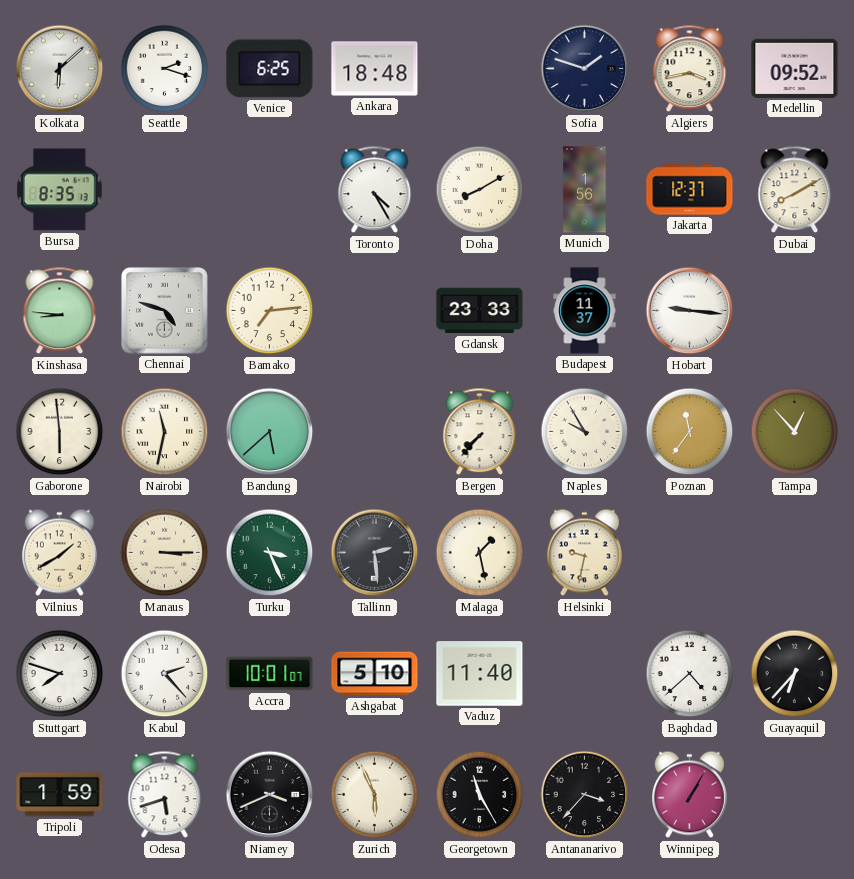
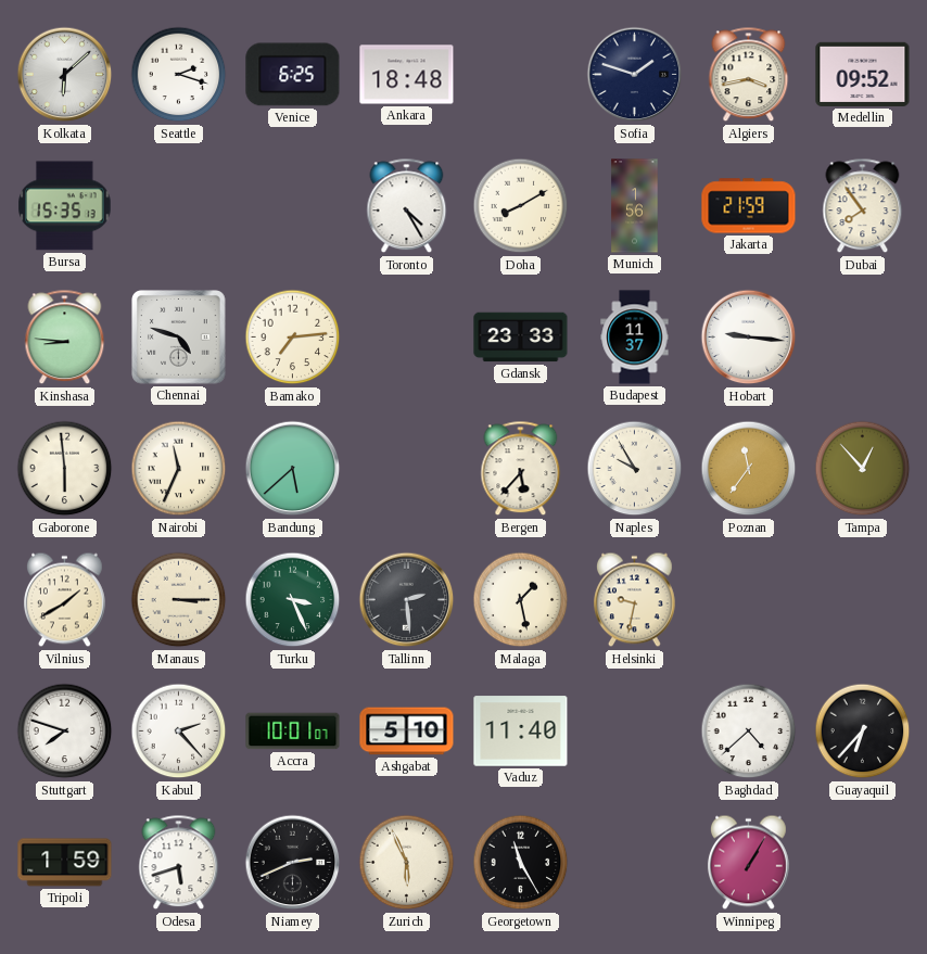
Bursa: 8:35 -> 15:35
Jakarta: 12:37 -> 21:59
Dubai: 8:10 -> 7:54
Nairobi: 11:32 -> 11:34
Bergen: 7:37 -> 5:37
Niamey: 3:41 -> 2:41
Antananarivo: 3:37 -> none
